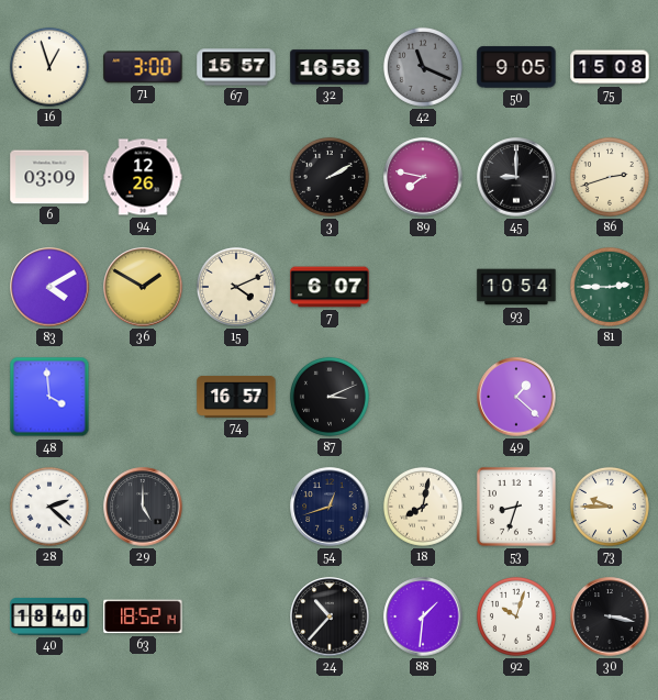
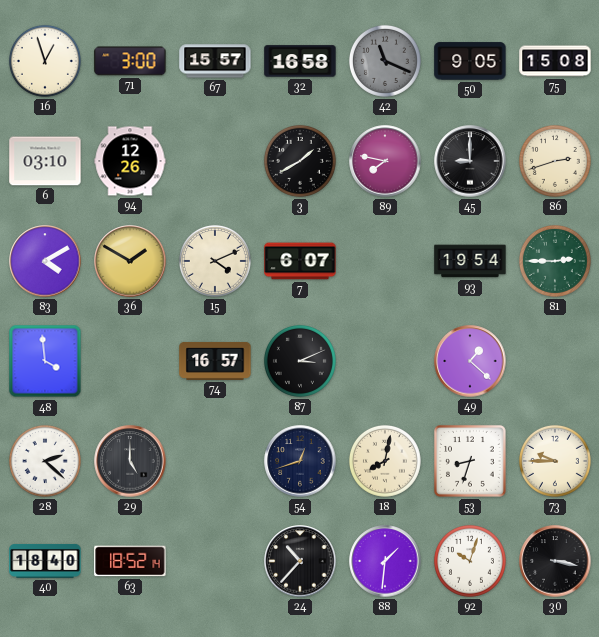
6: 03:09 -> 03:10
3: 2:10 -> 1:40
93: 10:54 -> 19:54
